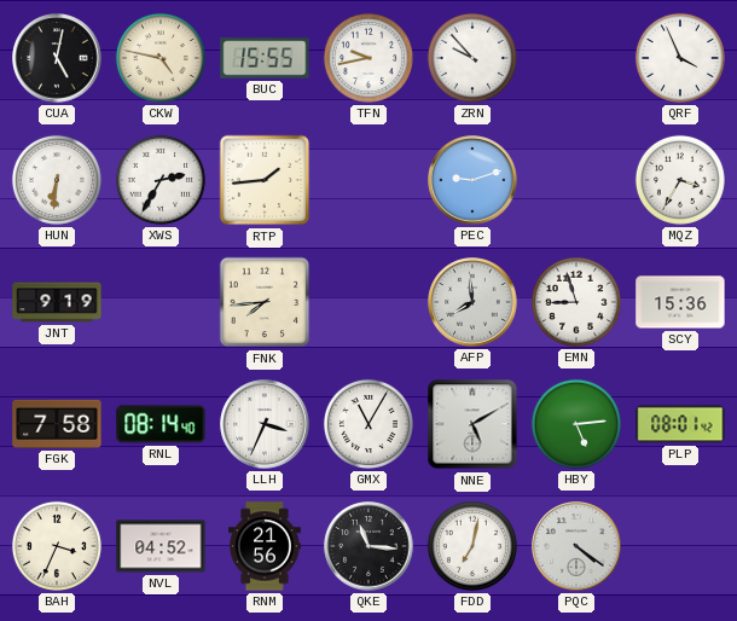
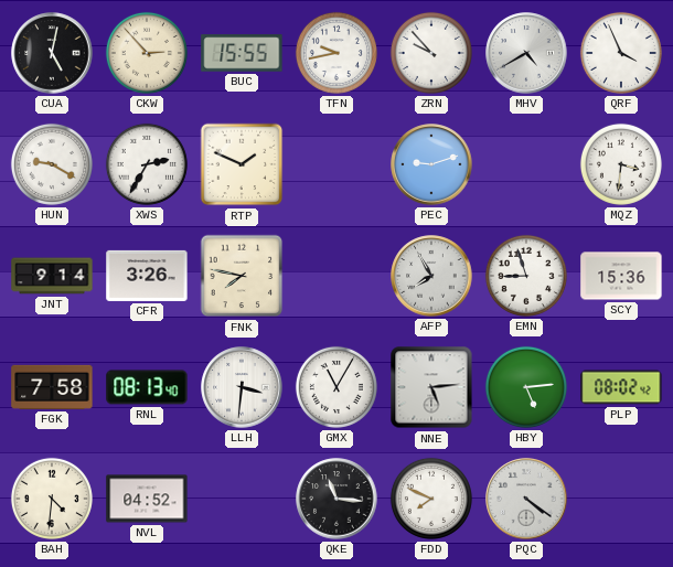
CKW: 4:47 -> 2:53
MHV: none -> 4:40
HUN: 6:31 -> 9:20
RTP: 1:44 -> 1:49
MQZ: 3:35 -> 3:31
JNT: 9:19 -> 9:14
CFR: none -> 3:26
FNK: 7:44 -> 7:47
AFP: 7:59 -> 7:55
RNL: 08:14 -> 08:13
LLH: 3:34 -> 3:31
NNE: 5:10 -> 5:14
PLP: 08:01 -> 08:02
BAH: 3:34 -> 4:31
RNM: 21:56 -> none
FDD: 7:02 -> 7:49
